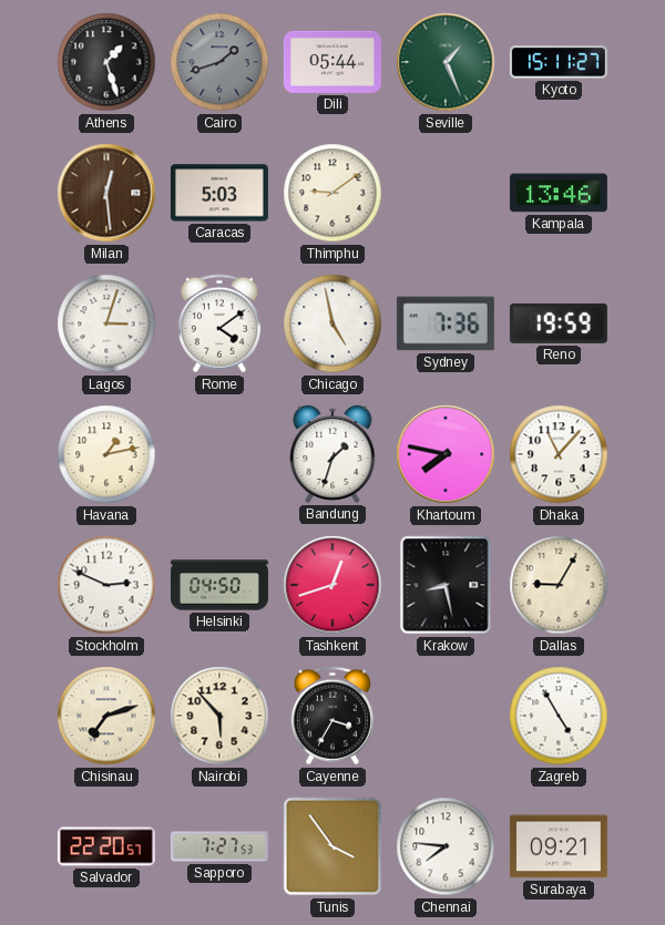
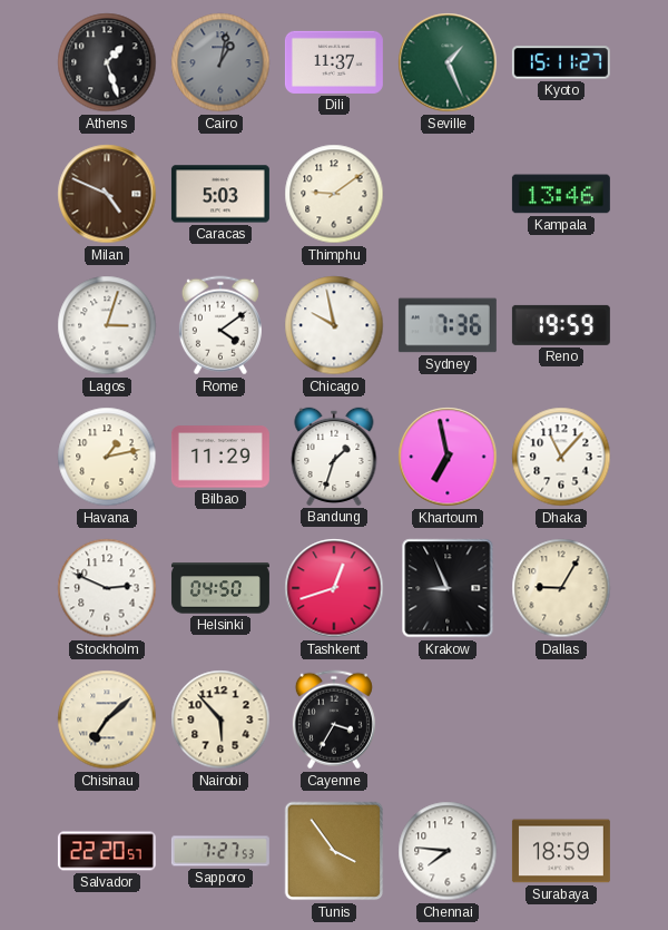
Cairo: 1:42 -> 1:02
Dili: 05:44 -> 11:37
Milan: 12:29 -> 4:49
Chicago: 4:58 -> 9:58
Bilbao: none -> 11:29
Khartoum: 7:47 -> 6:58
Krakow: 8:28 -> 8:56
Chisinau: 7:12 -> 7:08
Zagreb: 4:55 -> none
Surabaya: 09:21 -> 18:59
